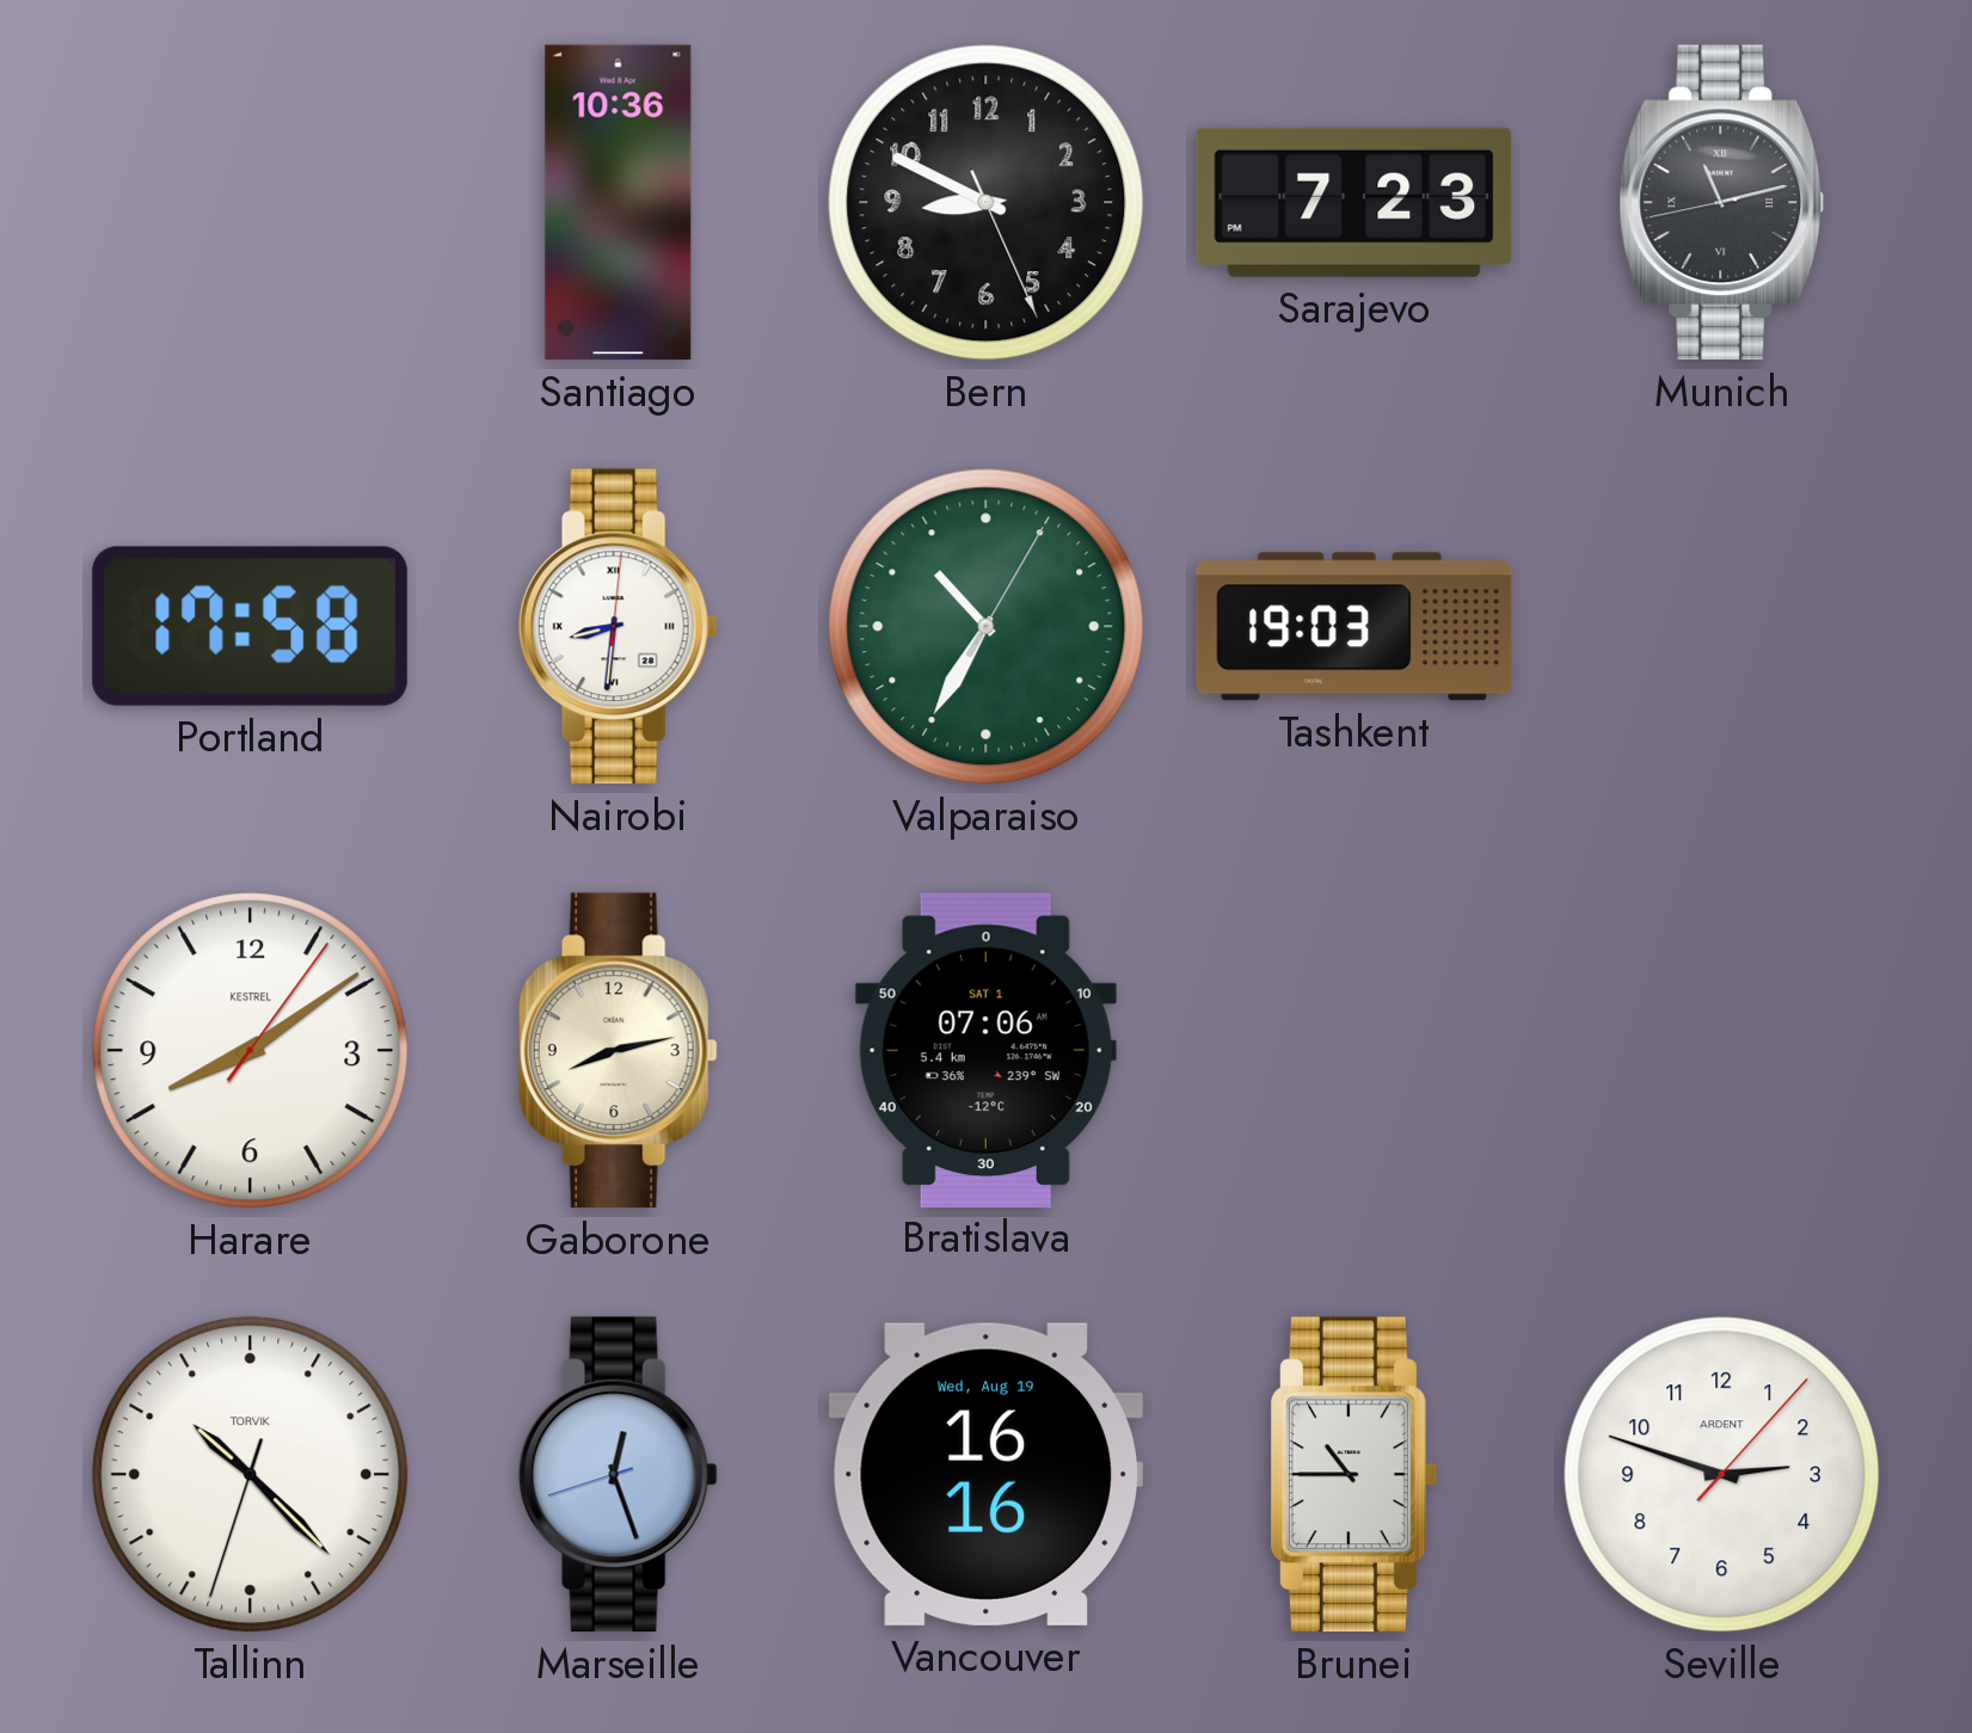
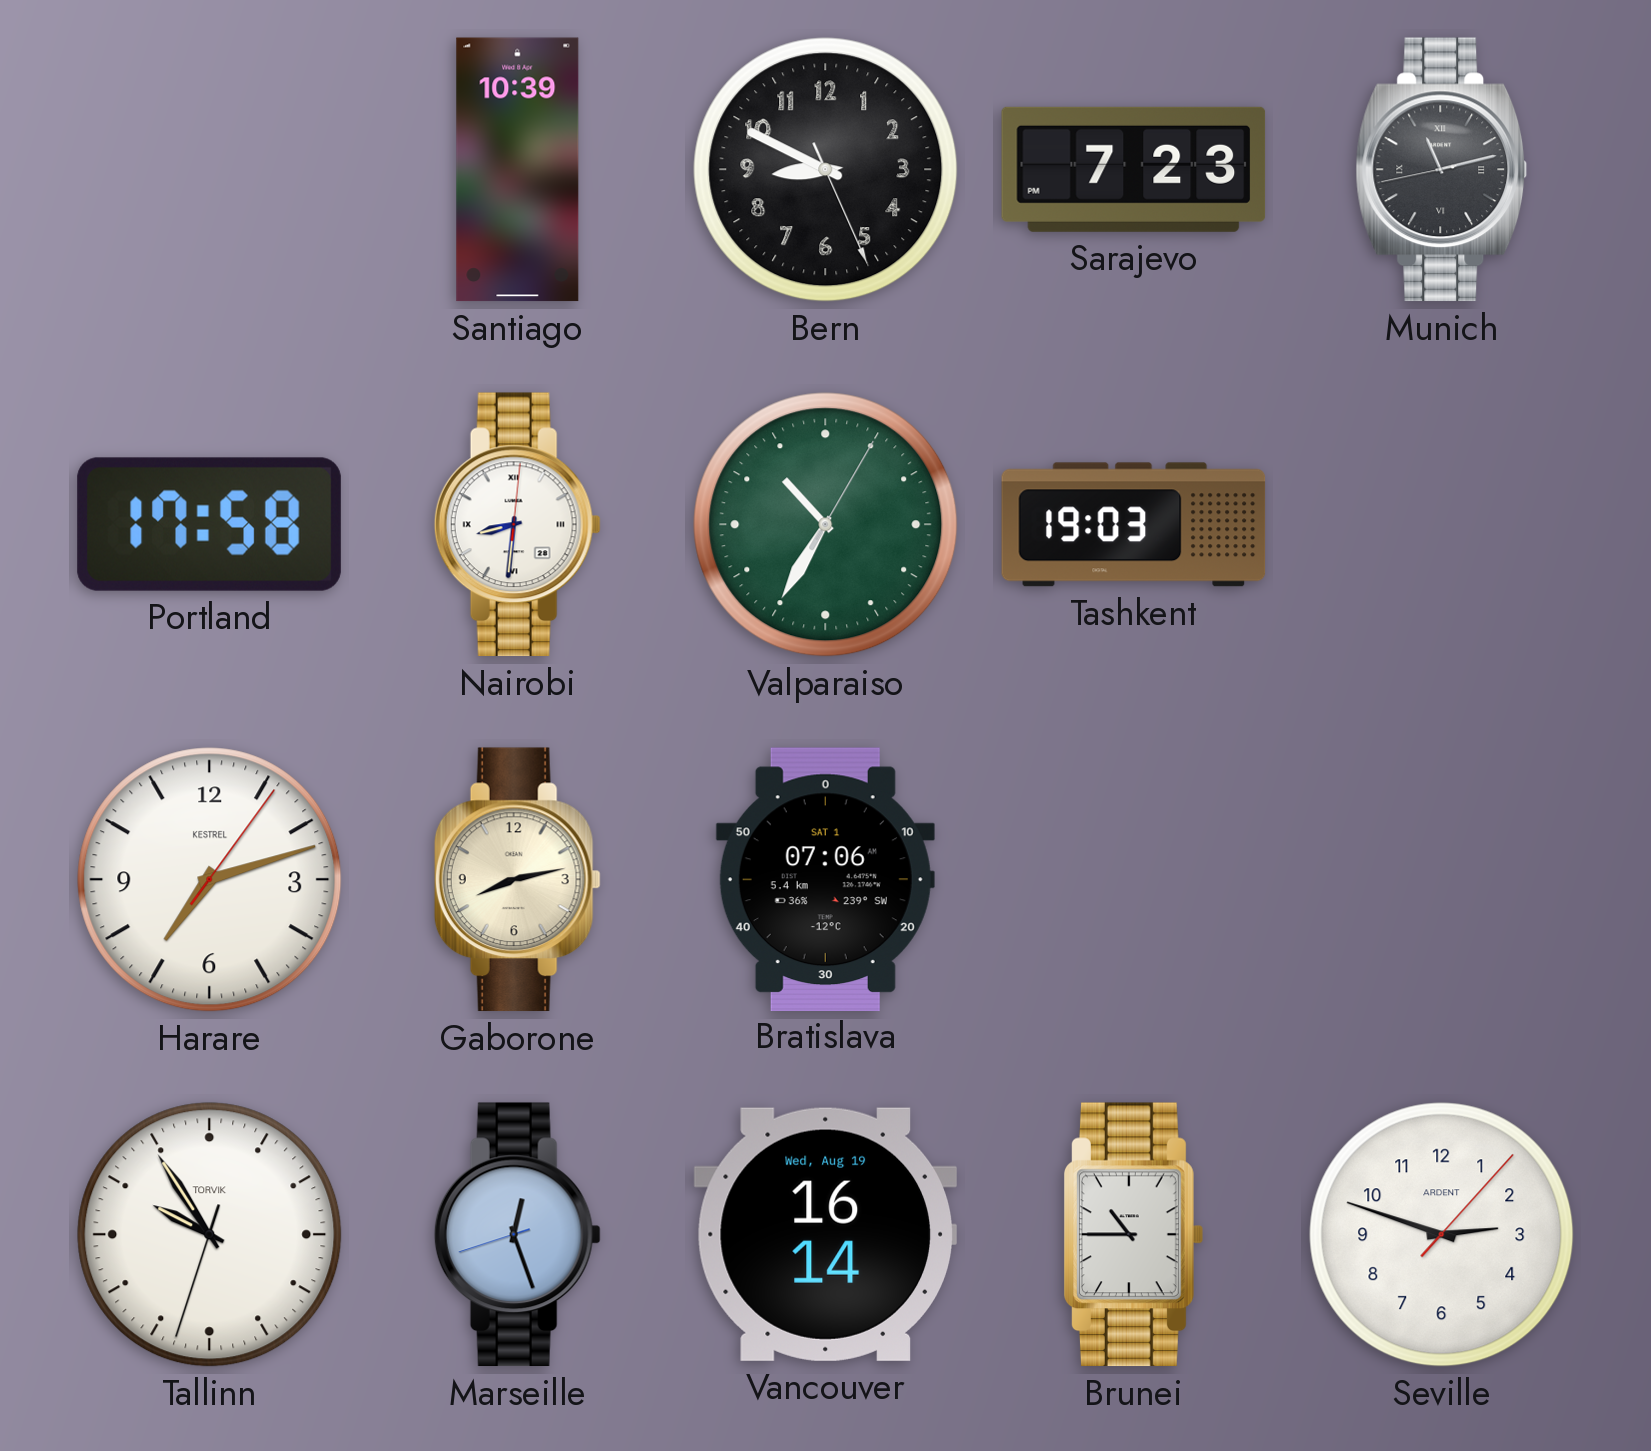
Santiago: 10:36 -> 10:39
Harare: 8:09 -> 7:12
Tallinn: 10:22 -> 9:54
Vancouver: 16:16 -> 16:14
